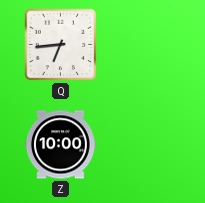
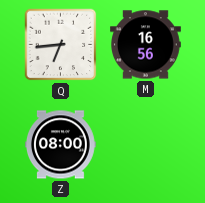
M: none -> 16:56
Z: 10:00 -> 08:00
